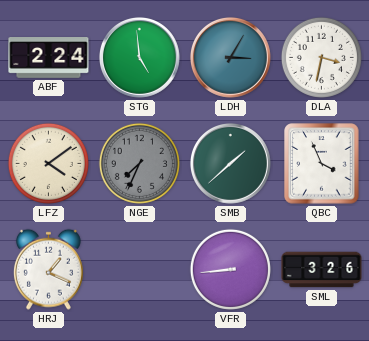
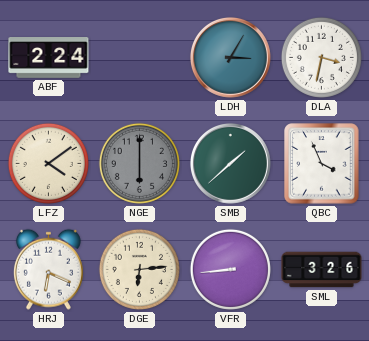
STG: 4:59 -> none
NGE: 7:34 -> 6:00
HRJ: 1:19 -> 6:19
DGE: none -> 6:14
